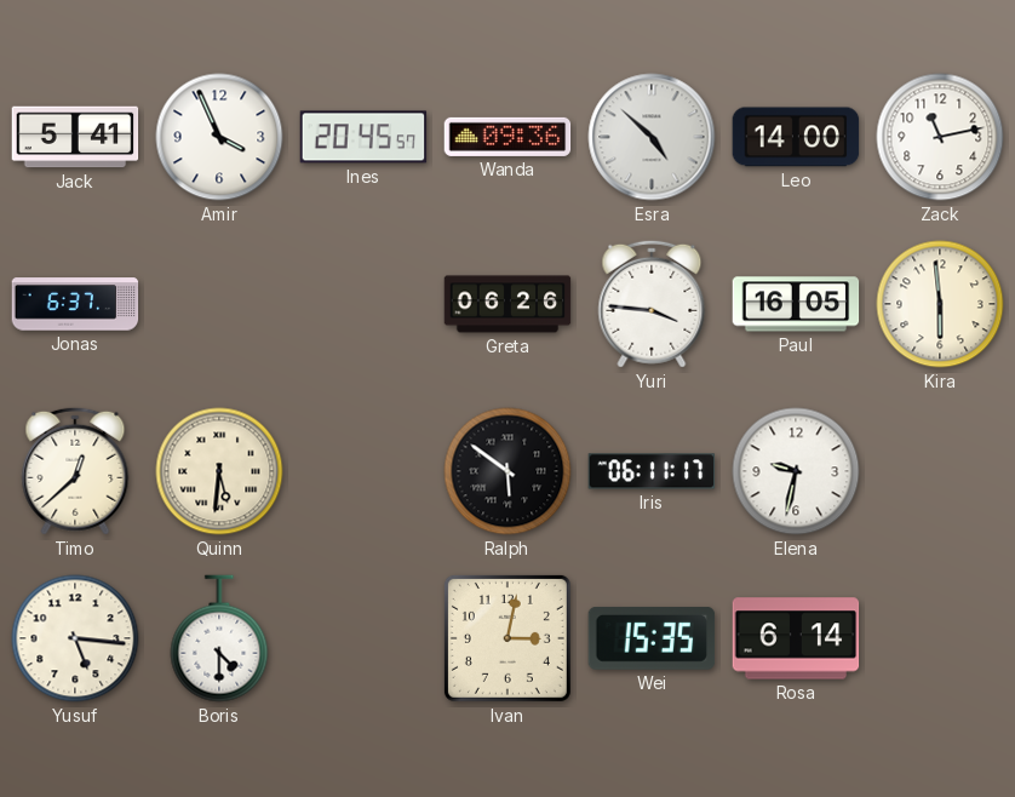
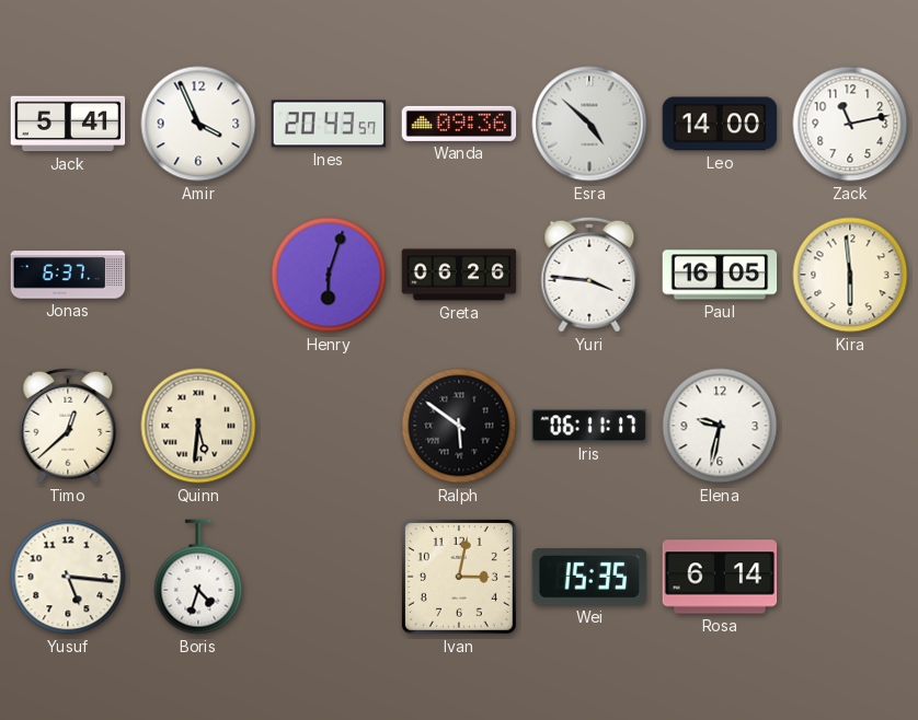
Ines: 20:45 -> 20:43
Henry: none -> 6:03
Boris: 4:30 -> 4:33
